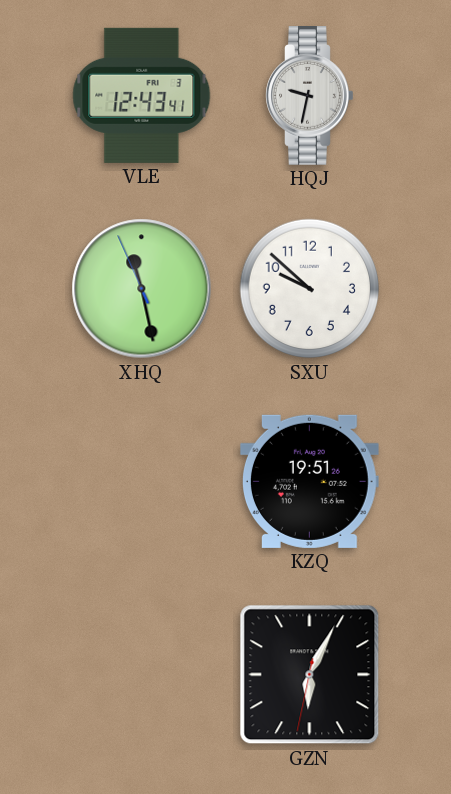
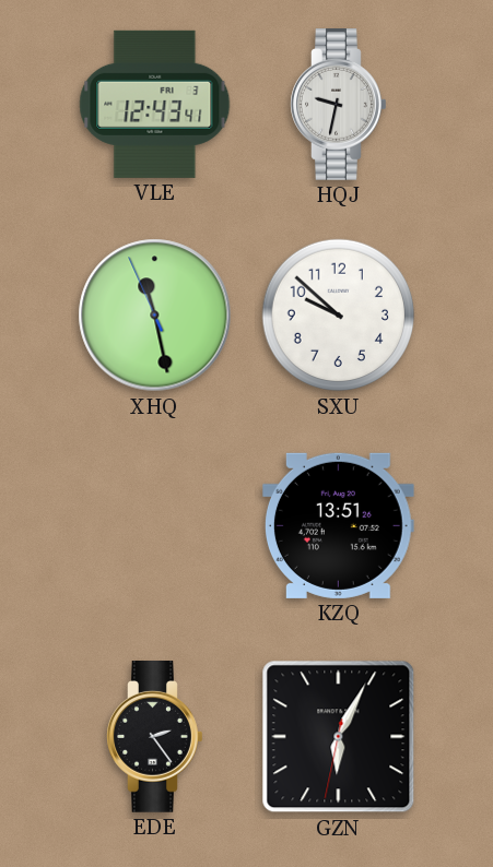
KZQ: 19:51 -> 13:51
EDE: none -> 2:24
